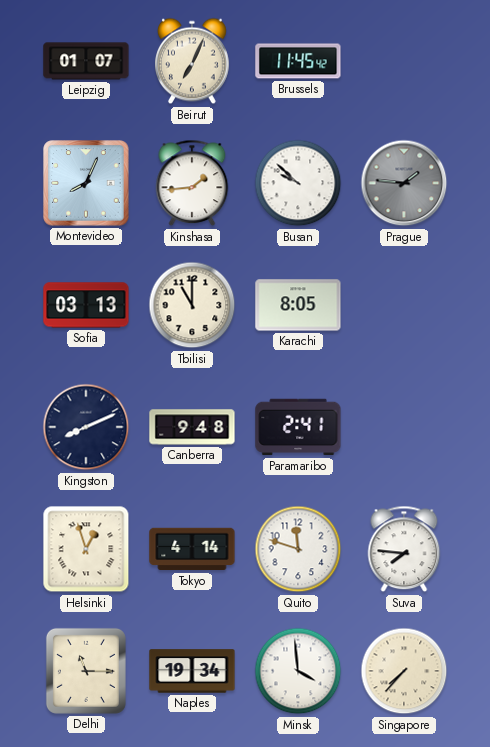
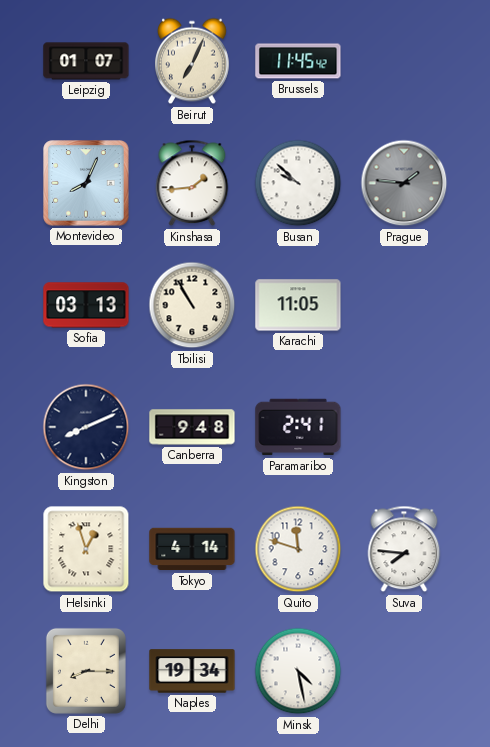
Tbilisi: 11:00 -> 10:55
Karachi: 8:05 -> 11:05
Delhi: 11:15 -> 8:15
Minsk: 3:59 -> 4:28
Singapore: 7:37 -> none
